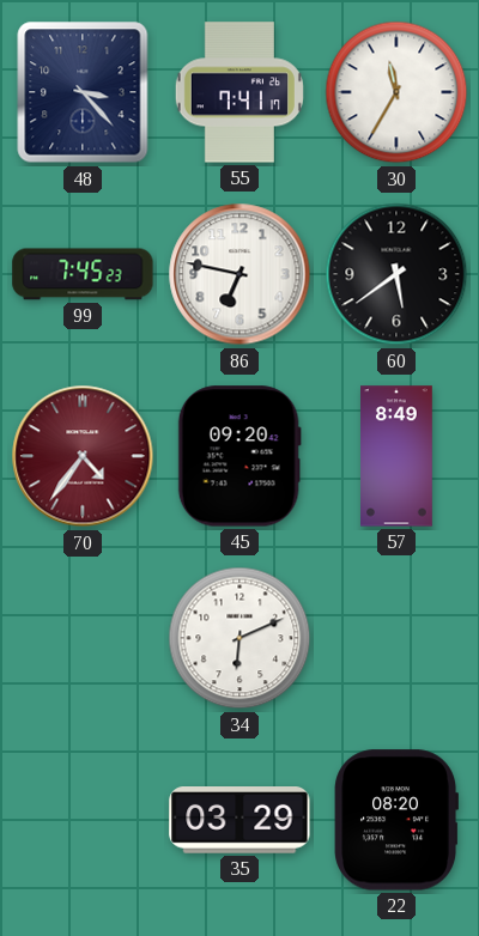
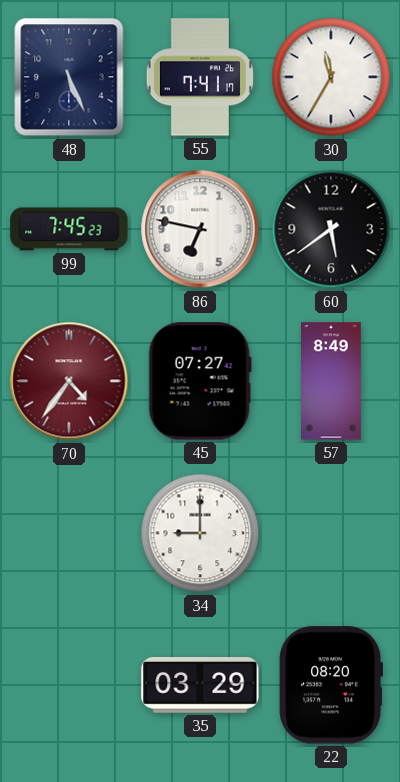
48: 3:23 -> 5:26
45: 09:20 -> 07:27
34: 6:11 -> 9:00
